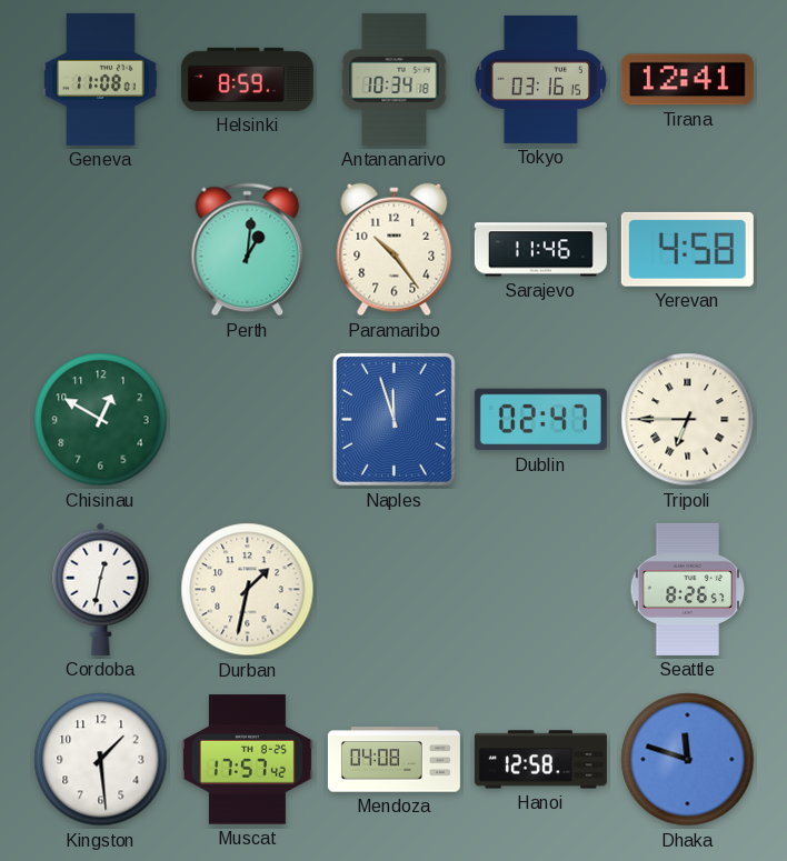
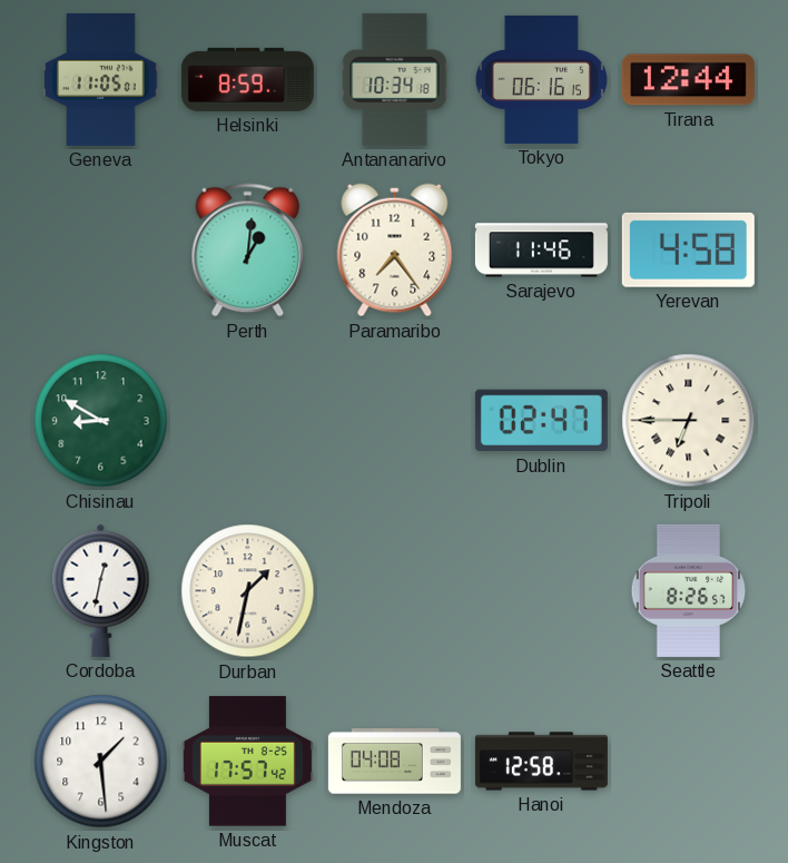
Geneva: 11:08 -> 11:05
Tokyo: 03:16 -> 06:16
Tirana: 12:41 -> 12:44
Paramaribo: 10:24 -> 7:24
Chisinau: 12:50 -> 8:50
Naples: 11:57 -> none
Dhaka: 11:48 -> none
